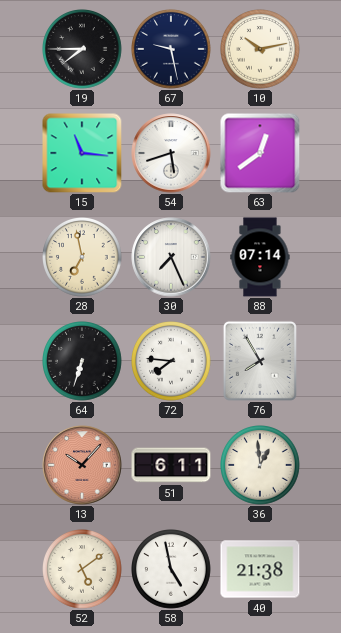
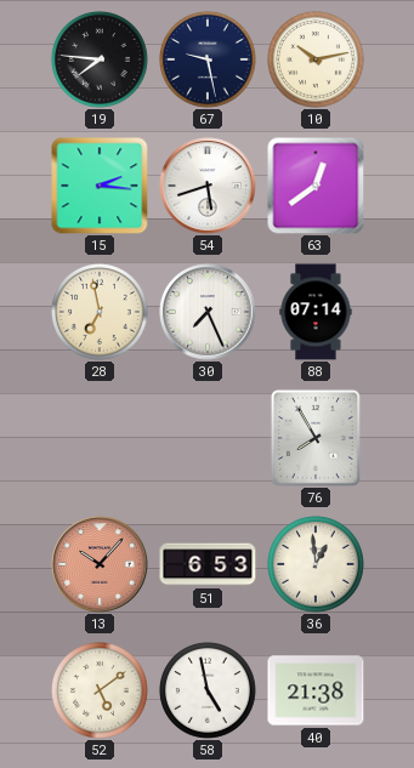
19: 7:45 -> 7:46
15: 11:16 -> 2:16
64: 6:33 -> none
72: 7:46 -> none
51: 6:11 -> 6:53
